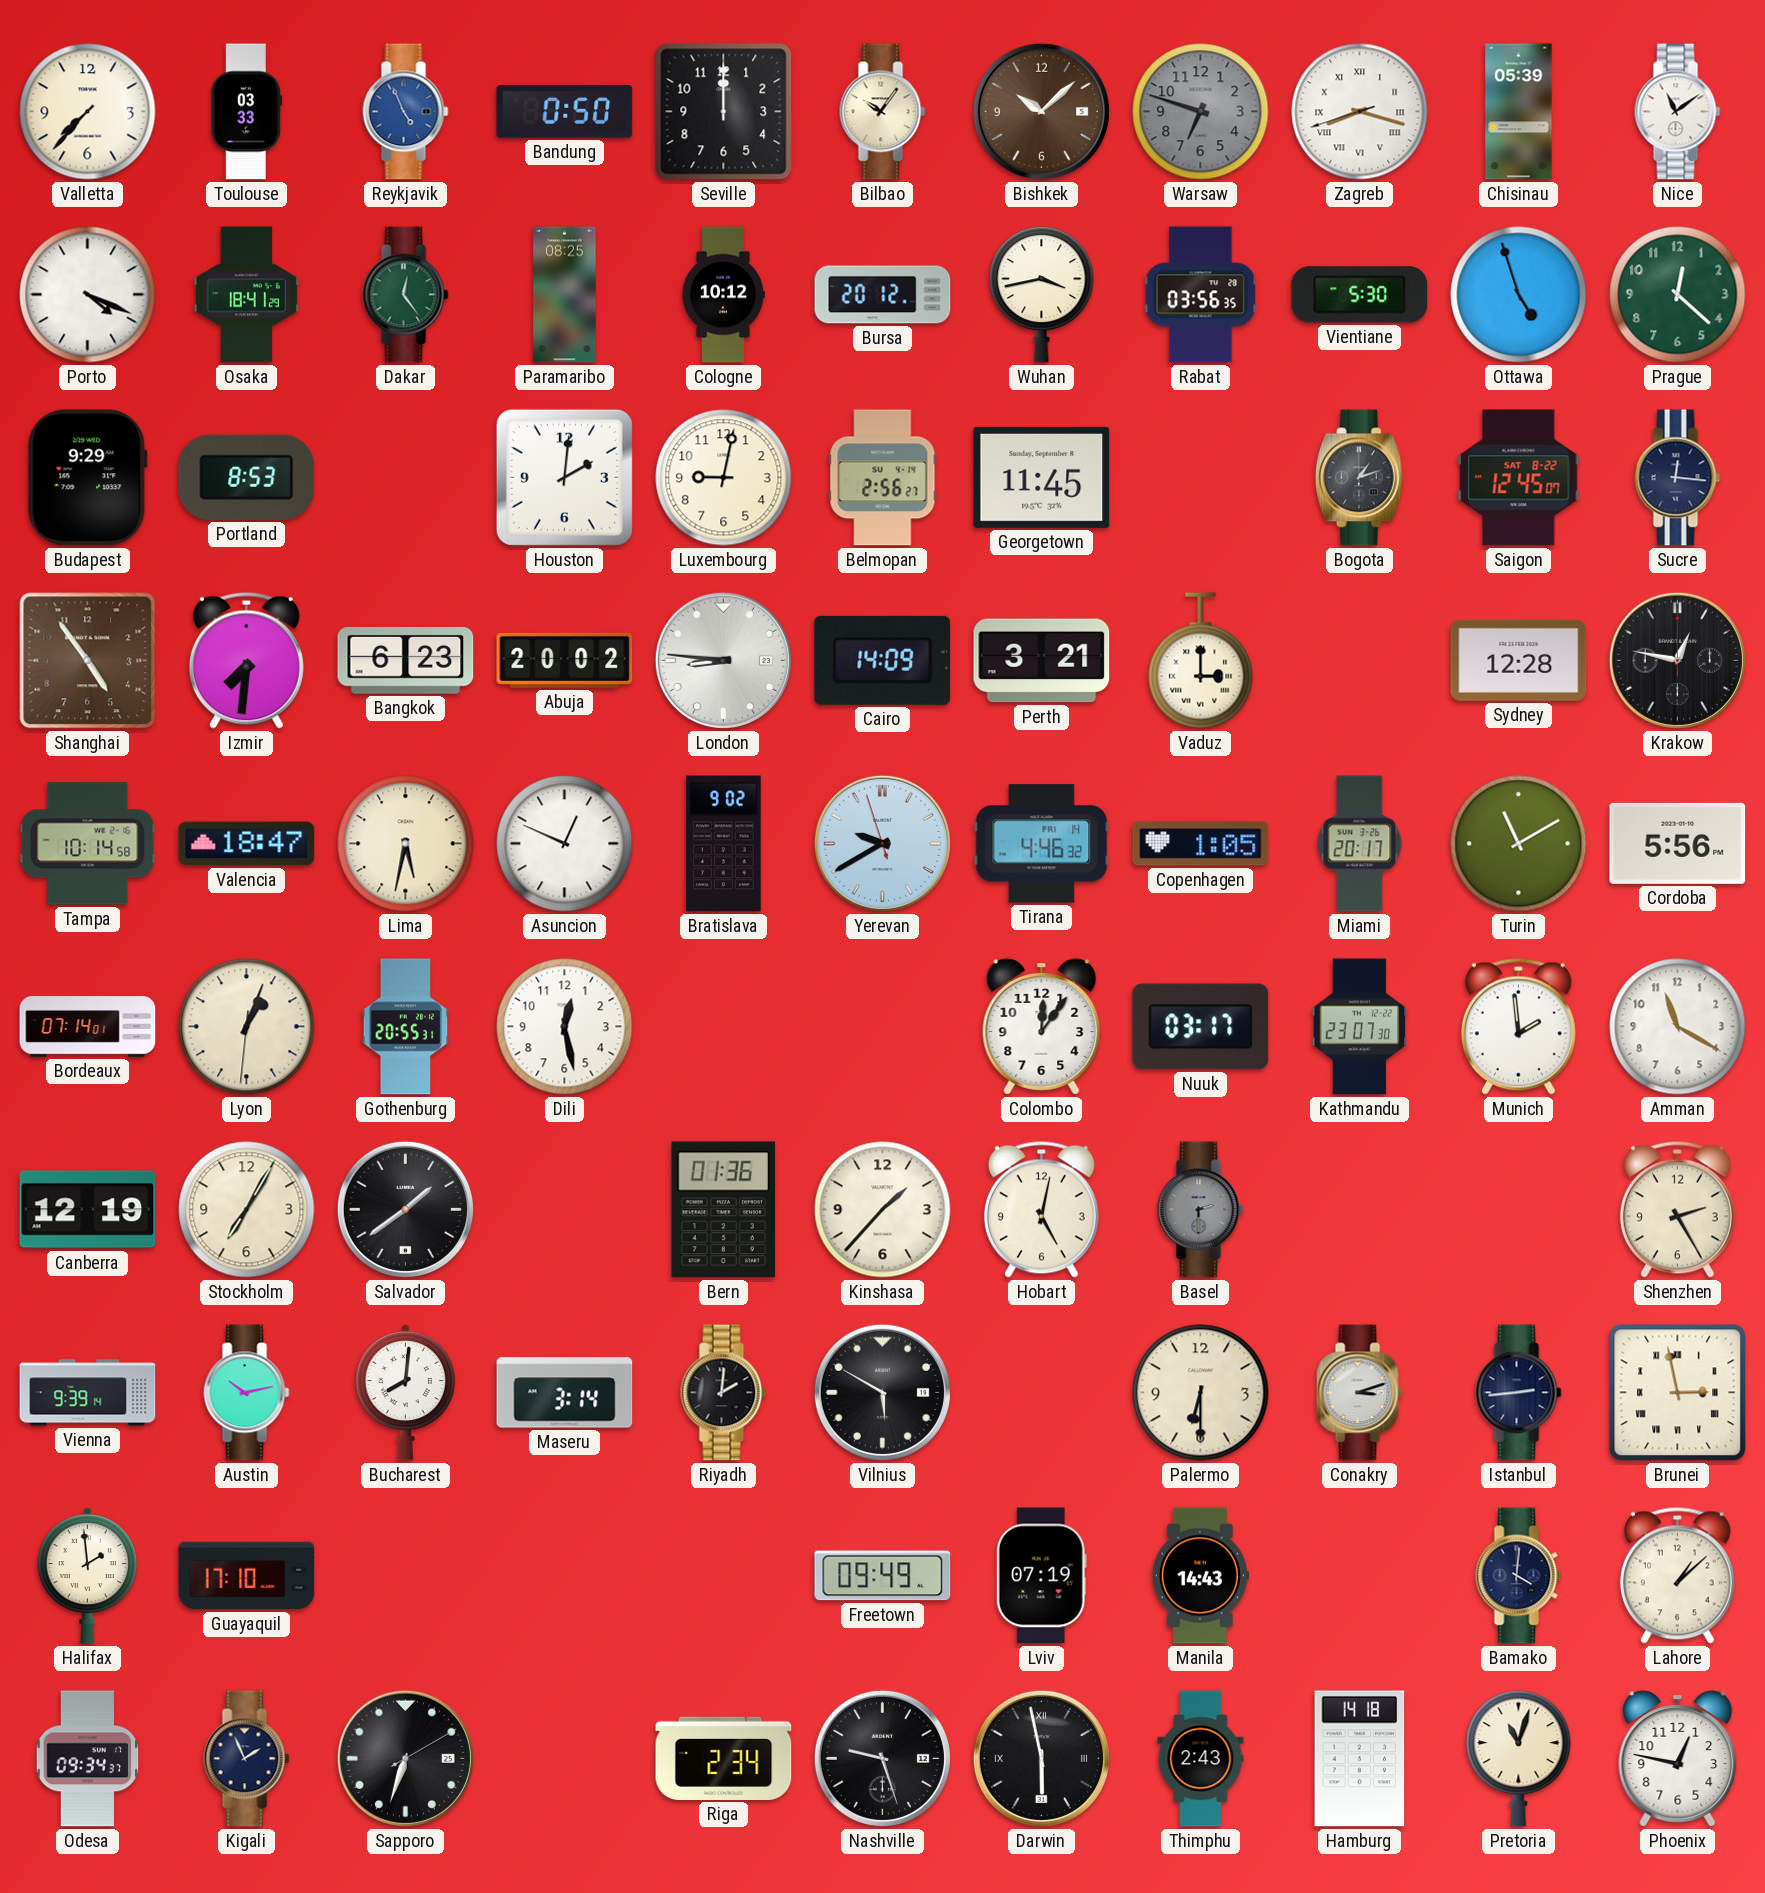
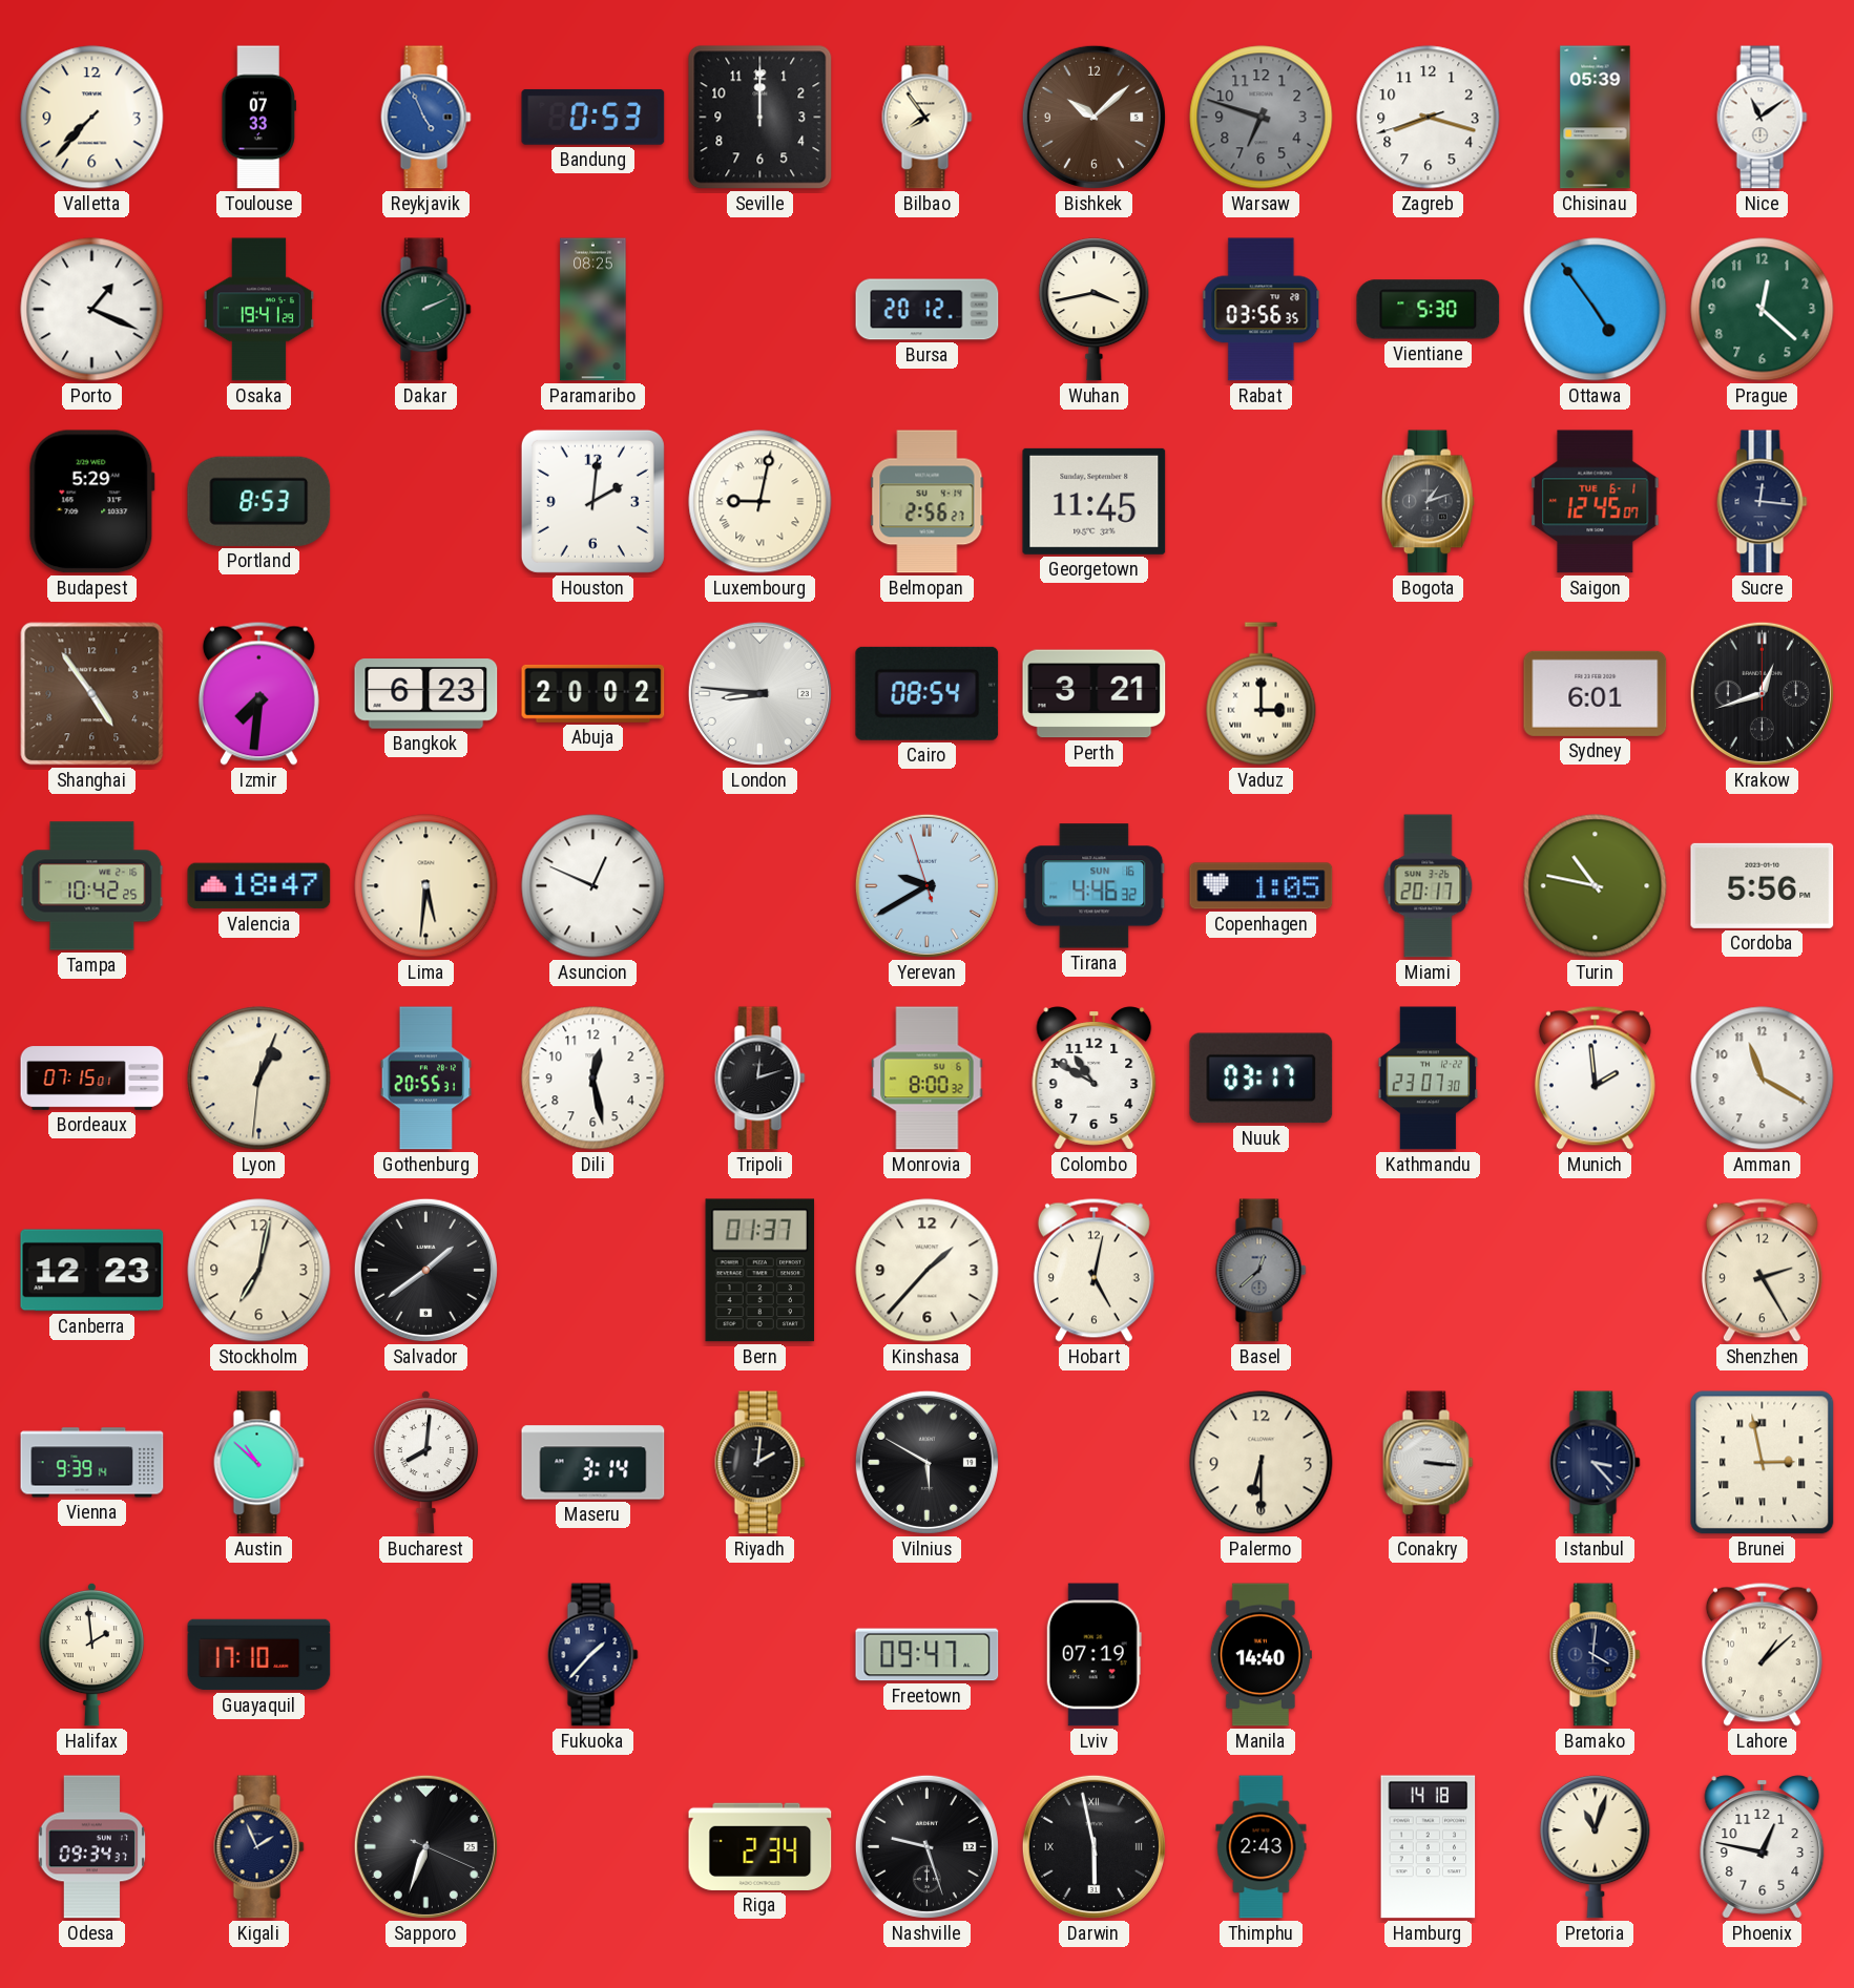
Toulouse: 03:33 -> 07:33
Bandung: 0:50 -> 0:53
Bilbao: 10:06 -> 7:54
Zagreb numerals: Roman -> Arabic
Porto: 4:19 -> 1:19
Osaka: 18:41 -> 19:41
Dakar: 12:24 -> 2:11
Cologne: 10:12 -> none
Ottawa: 4:57 -> 4:54
Budapest: 9:29 -> 5:29
Luxembourg numerals: Arabic -> Roman
Saigon date: SAT 8-22 -> TUE 6-1
Cairo: 14:09 -> 08:54
Sydney: 12:28 -> 6:01
Krakow: 12:47 -> 12:42
Tampa: 10:14 -> 10:42
Lima: 5:32 -> 5:31
Bratislava: 9:02 -> none
Tirana date: FRI 14 -> SUN 16
Turin: 11:10 -> 10:47
Bordeaux: 07:14 -> 07:15
Tripoli: none -> 12:12
Monrovia: none -> 8:00
Colombo: 12:06 -> 10:50
Canberra: 12:19 -> 12:23
Stockholm: 7:05 -> 7:02
Bern: 01:36 -> 01:37
Basel: 2:30 -> 12:38
Austin: 10:13 -> 10:52
Conakry: 3:12 -> 3:16
Istanbul: 2:44 -> 3:23
Fukuoka: none -> 1:37
Freetown: 09:49 -> 09:47
Manila: 14:43 -> 14:40
Sapporo: 6:33:10 -> 6:33:19
